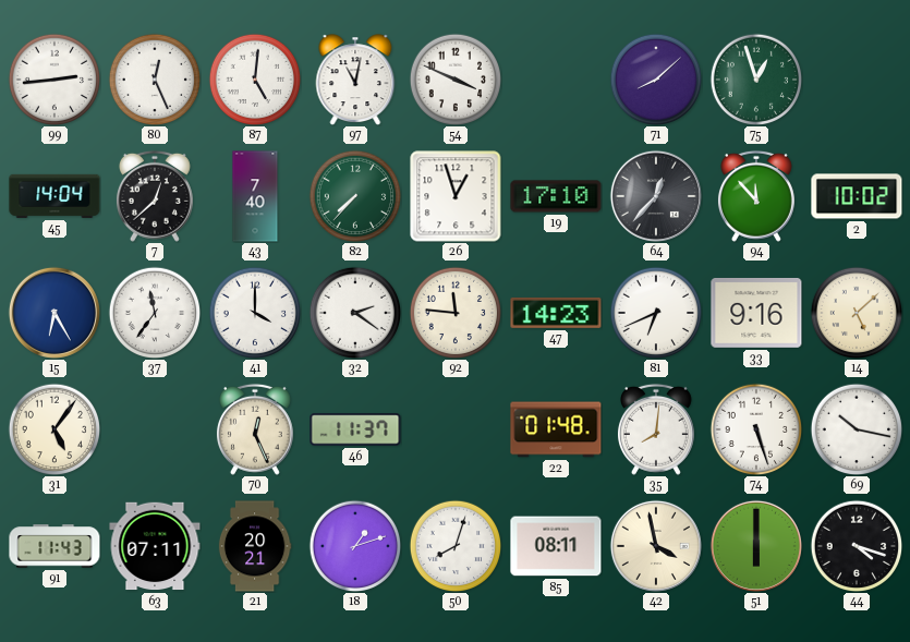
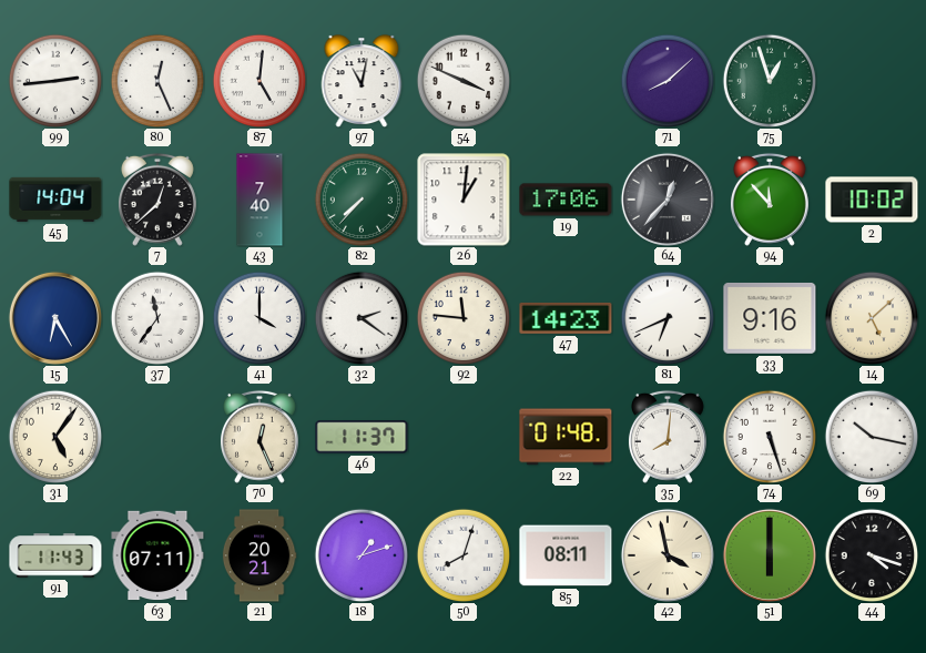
26: 12:57 -> 1:01
19: 17:10 -> 17:06
